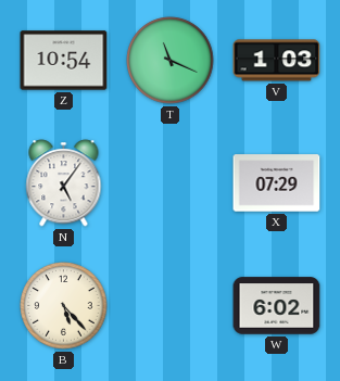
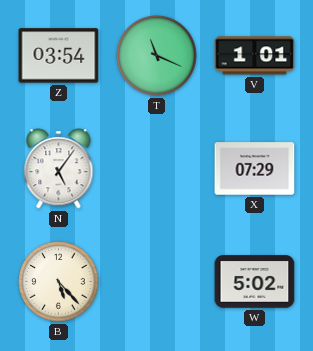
Z: 10:54 -> 03:54
V: 1:03 -> 1:01
W: 6:02 -> 5:02
